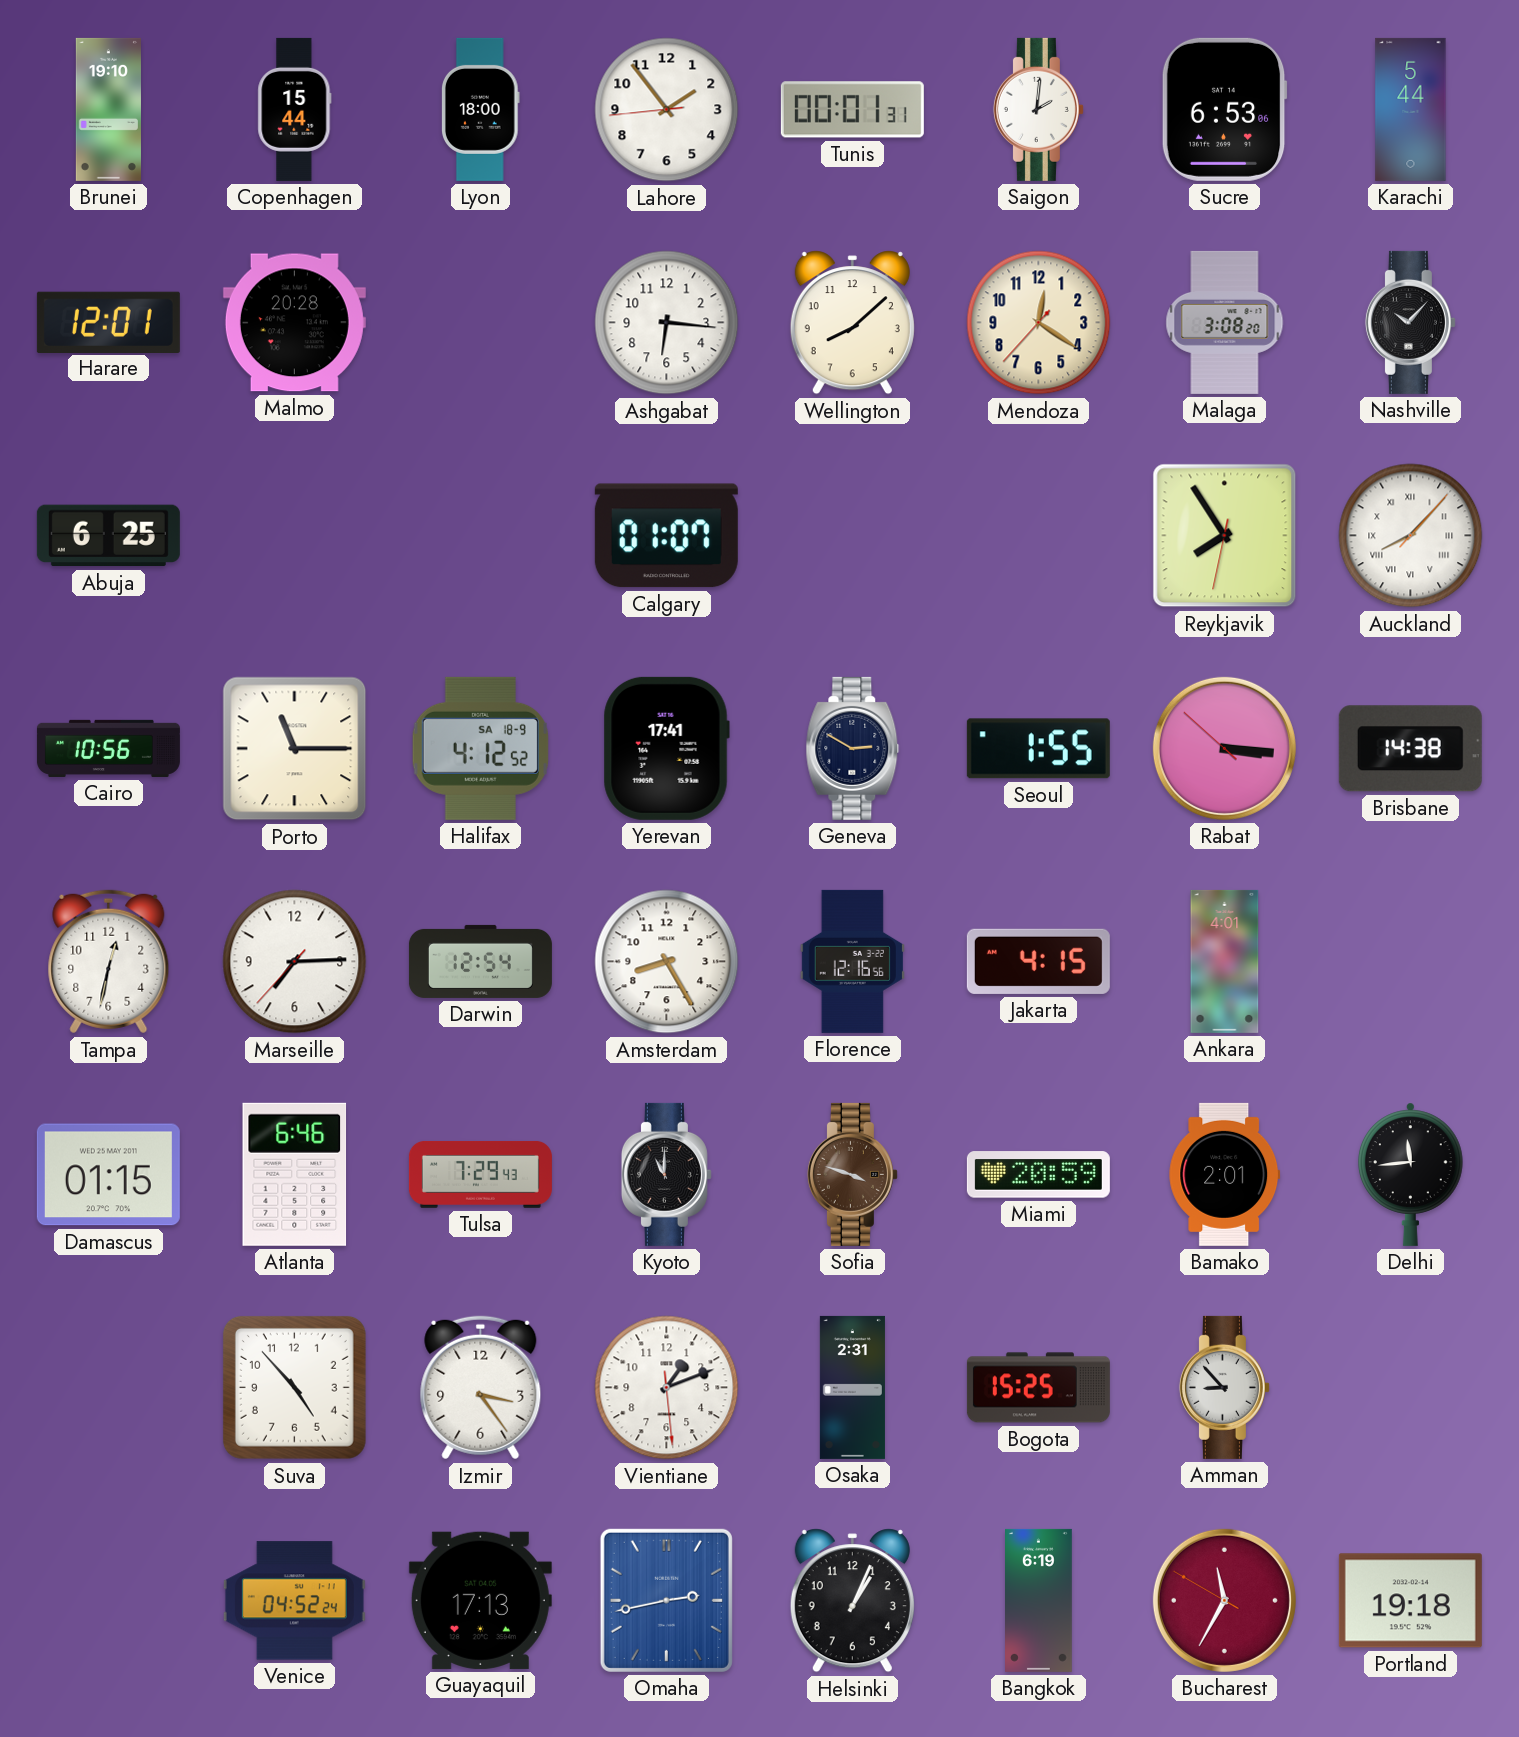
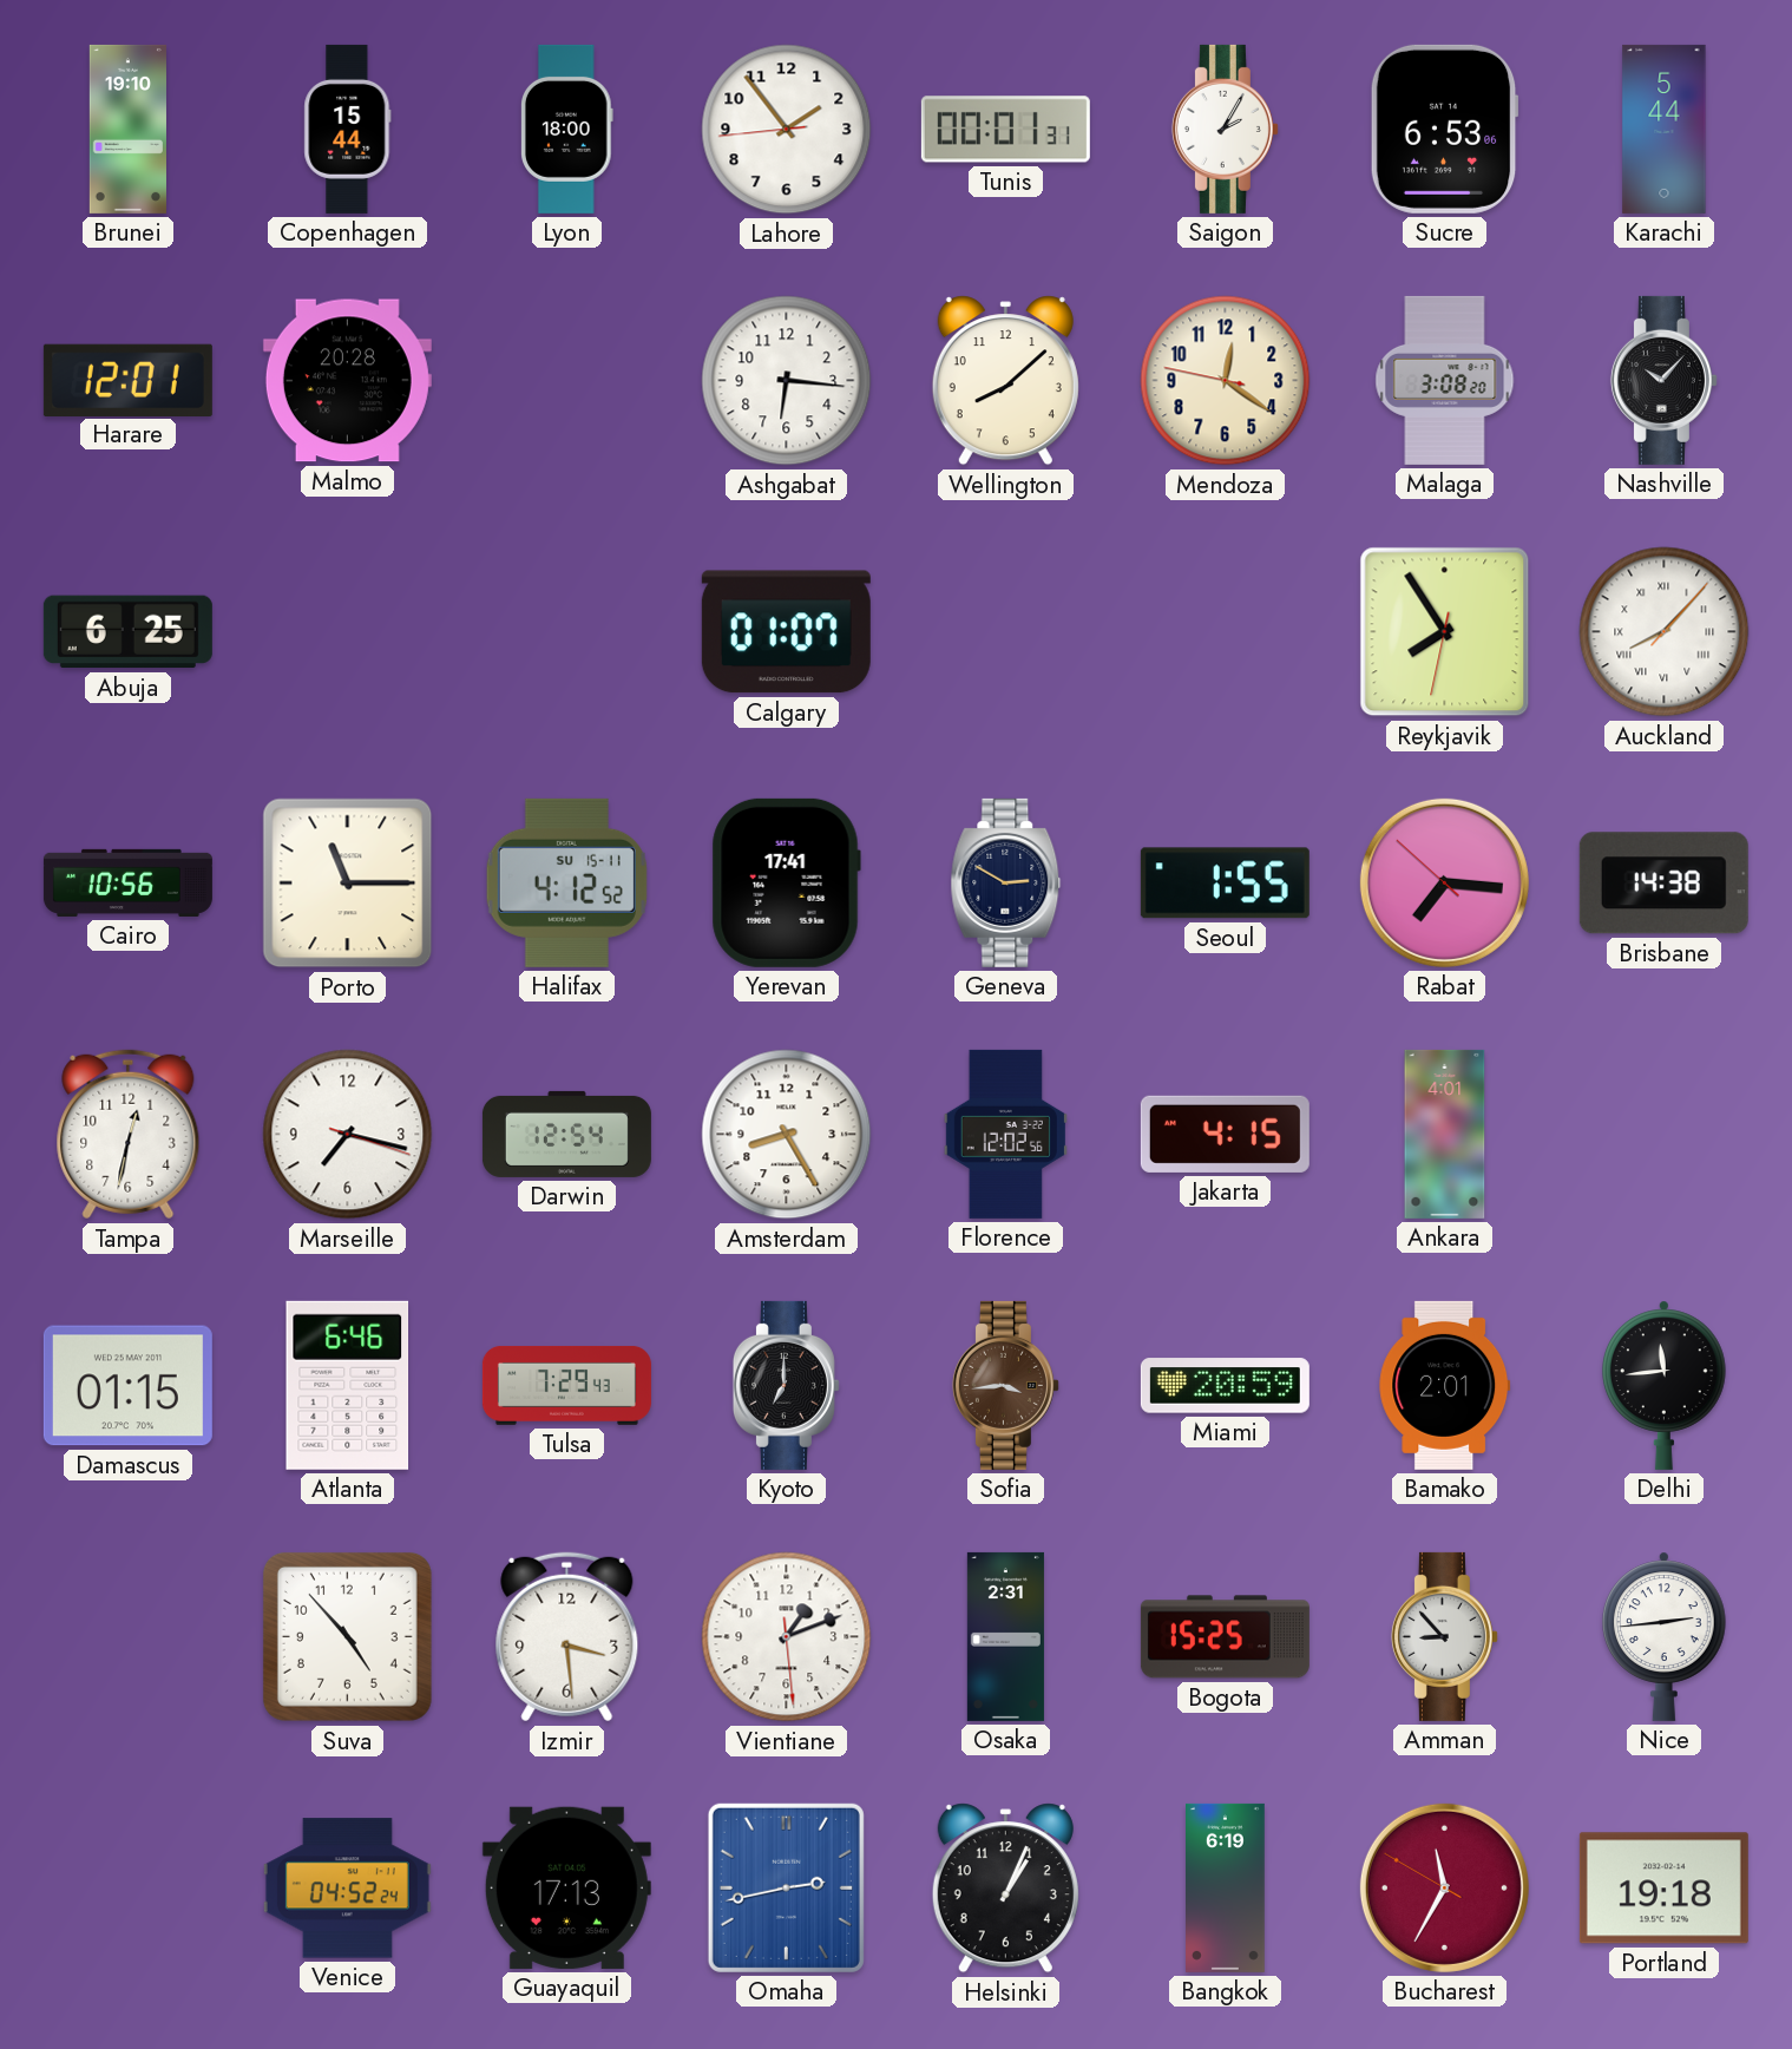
Saigon: 2:01 -> 2:05
Mendoza: 12:20:37 -> 12:20:47
Halifax date: SA 18-9 -> SU 15-11
Rabat: 3:15 -> 7:15
Marseille: 7:14 -> 7:17
Florence: 12:16 -> 12:02
Kyoto: 11:00 -> 7:00
Sofia: 3:48 -> 3:44
Izmir: 3:24 -> 3:29
Nice: none -> 2:44
